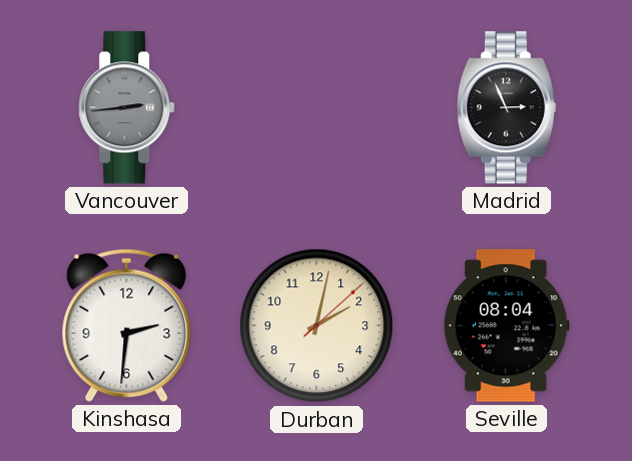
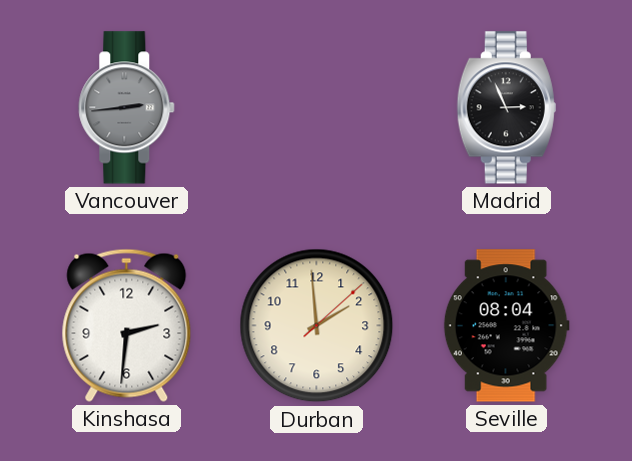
Durban: 2:02 -> 1:59
